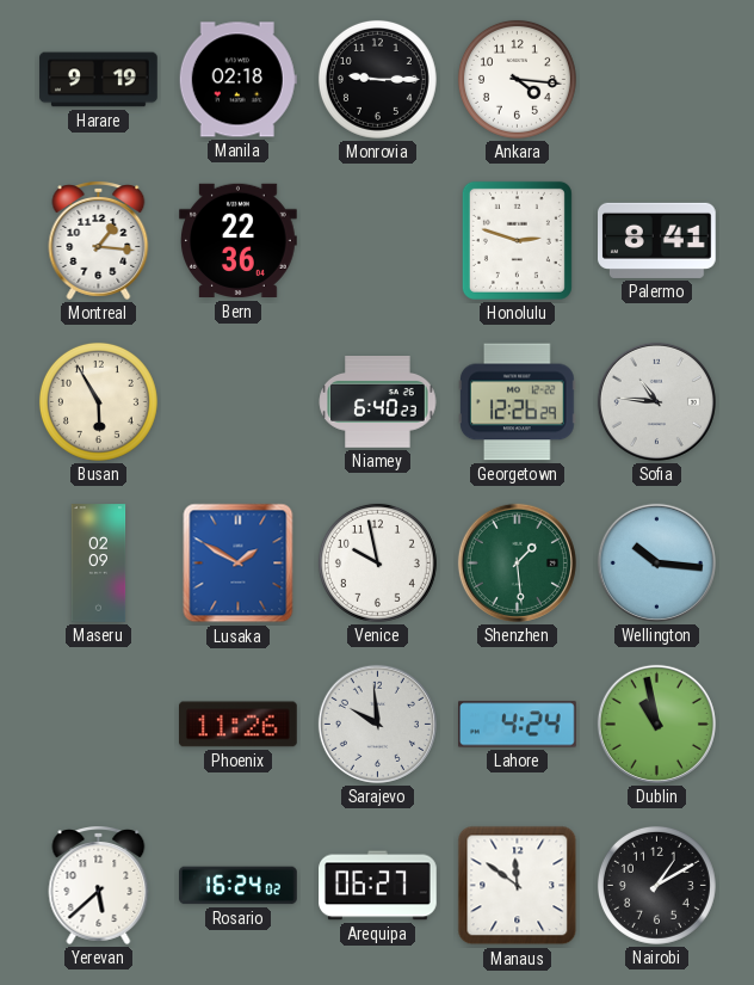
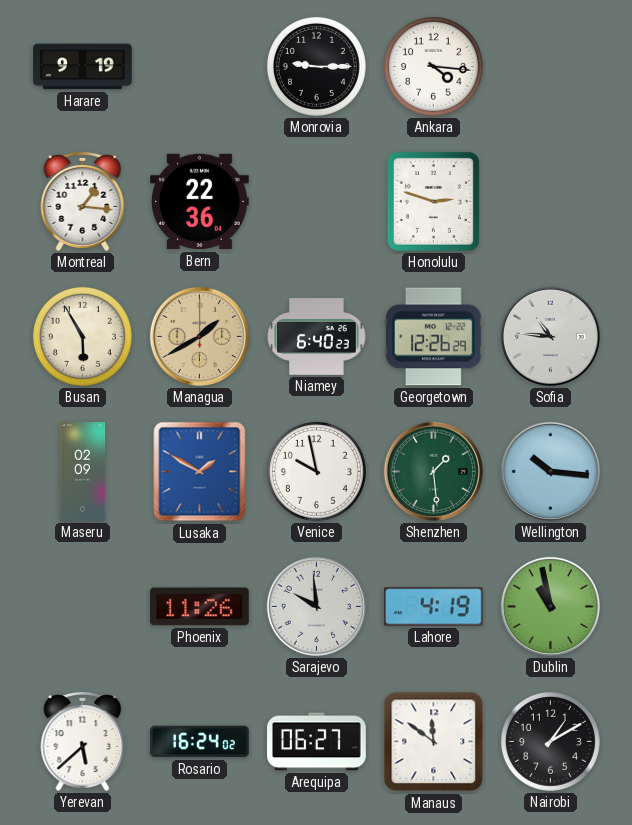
Manila: 02:18 -> none
Palermo: 8:41 -> none
Managua: none -> 1:40
Lahore: 4:24 -> 4:19
